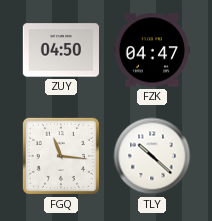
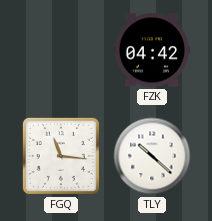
ZUY: 04:50 -> none
FZK: 04:47 -> 04:42
